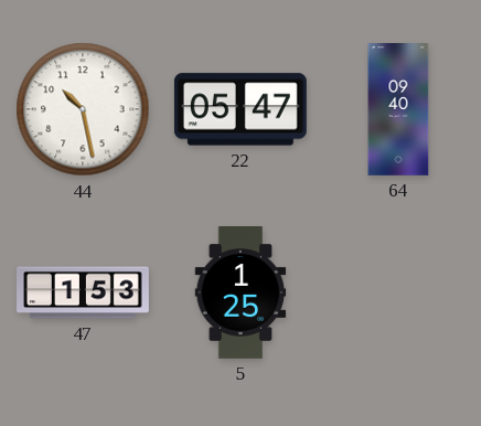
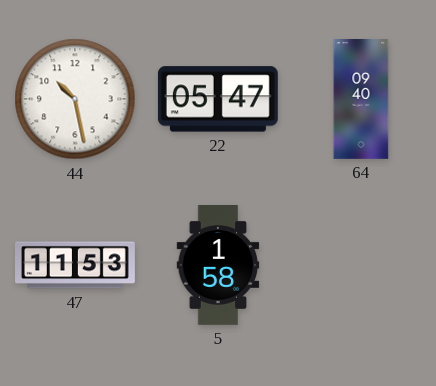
47: 1:53 -> 11:53
5: 1:25 -> 1:58
